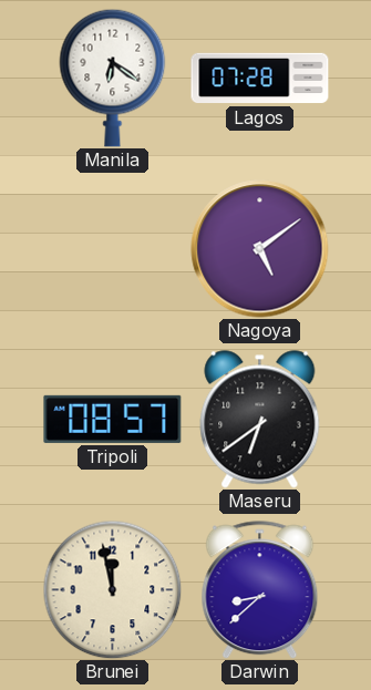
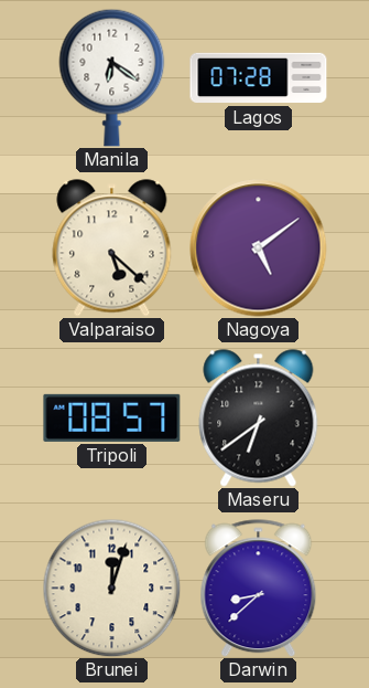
Valparaiso: none -> 5:22
Brunei: 11:58 -> 12:03
